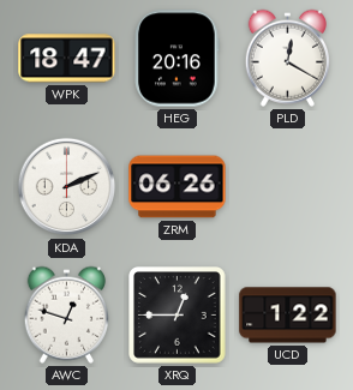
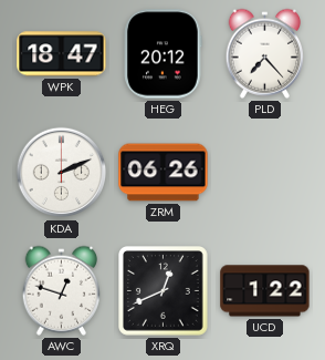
HEG: 20:16 -> 20:12
PLD: 12:20 -> 7:23
XRQ: 12:45 -> 12:41
